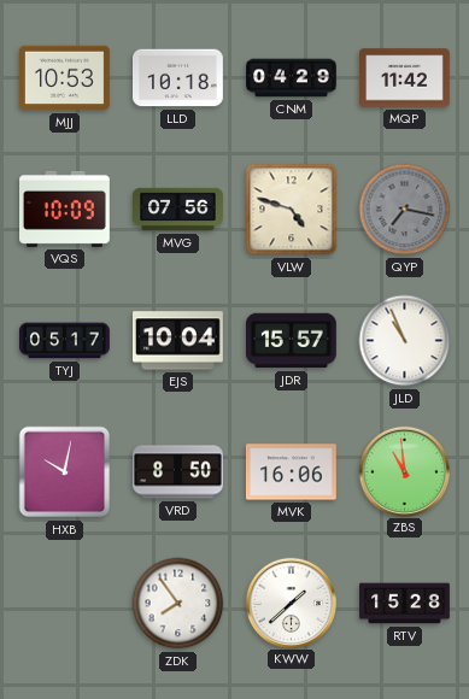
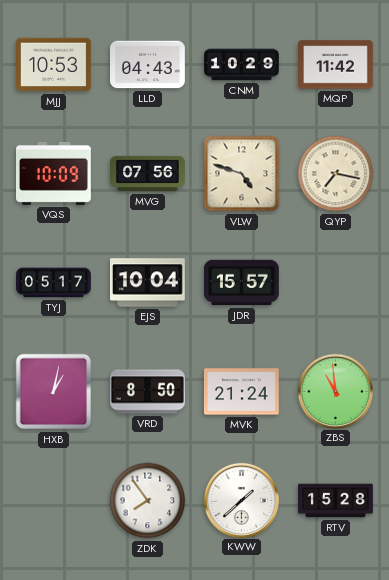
LLD: 10:18 -> 04:43
CNM: 04:29 -> 10:29
QYP dial: grey -> cream
JLD: 10:56 -> none
HXB: 10:02 -> 1:02
MVK: 16:06 -> 21:24
